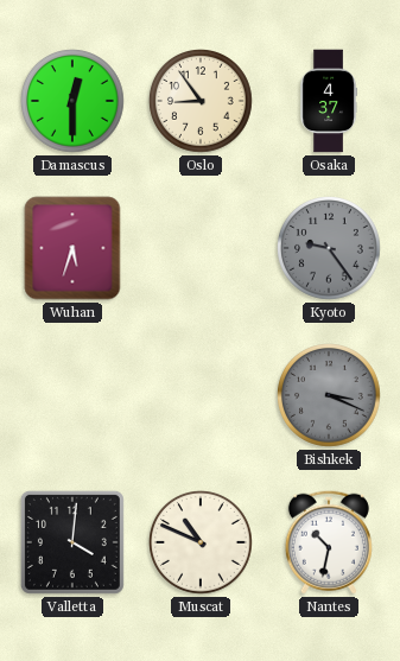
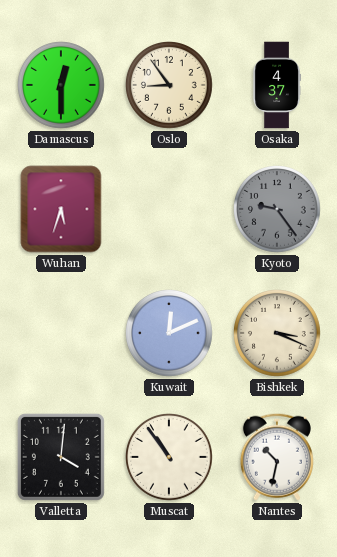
Kuwait: none -> 12:11
Bishkek dial: grey -> cream
Muscat: 10:49 -> 10:54
